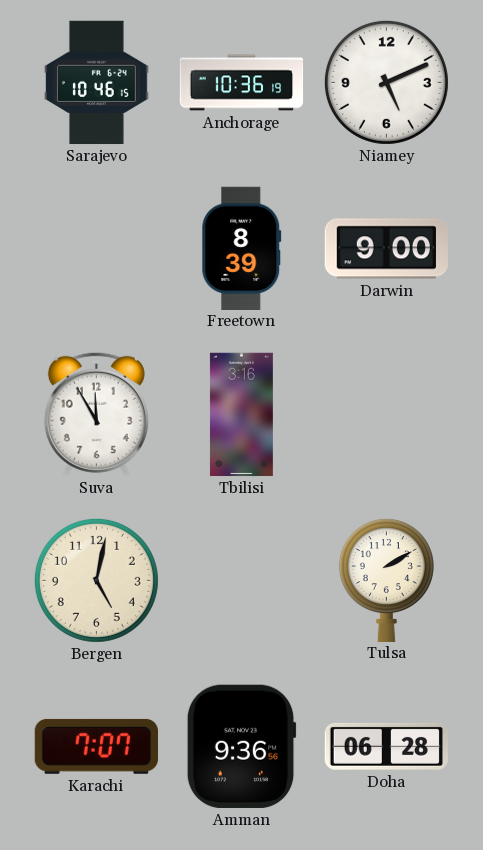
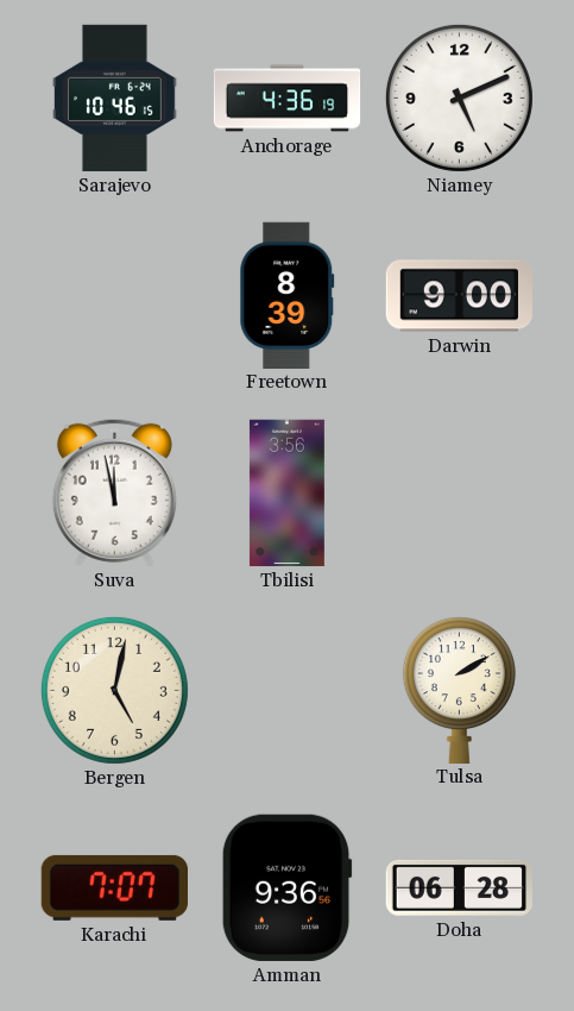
Anchorage: 10:36 -> 4:36
Suva: 11:55 -> 11:58
Tbilisi: 3:16 -> 3:56
